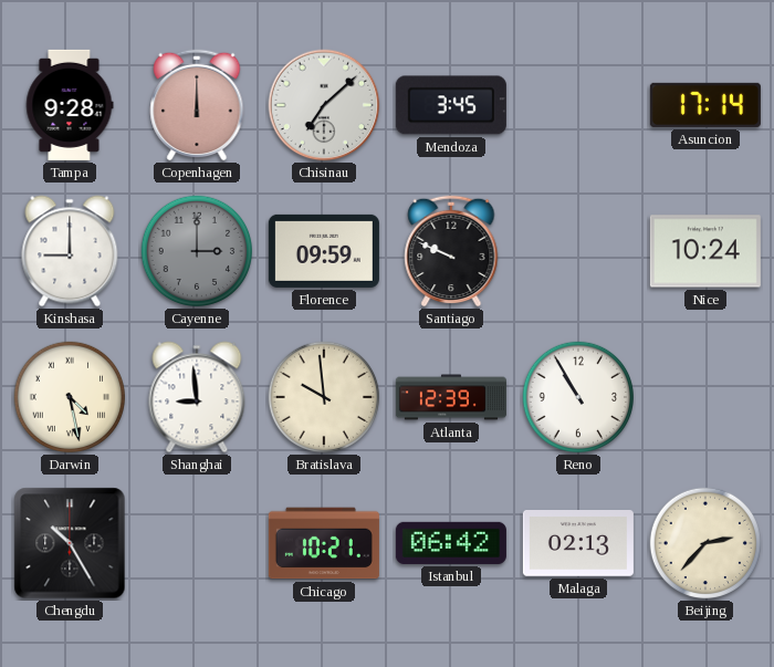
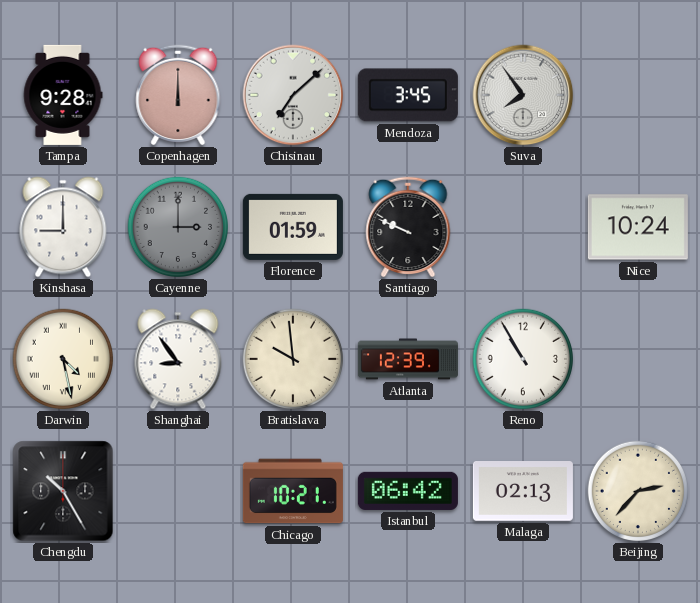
Suva: none -> 7:54
Asuncion: 17:14 -> none
Florence: 09:59 -> 01:59
Shanghai: 8:59 -> 8:54
